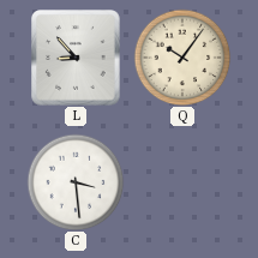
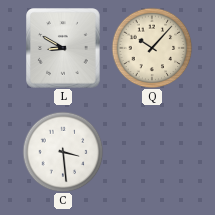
L: 8:53 -> 8:50
Q: 10:06 -> 10:07
